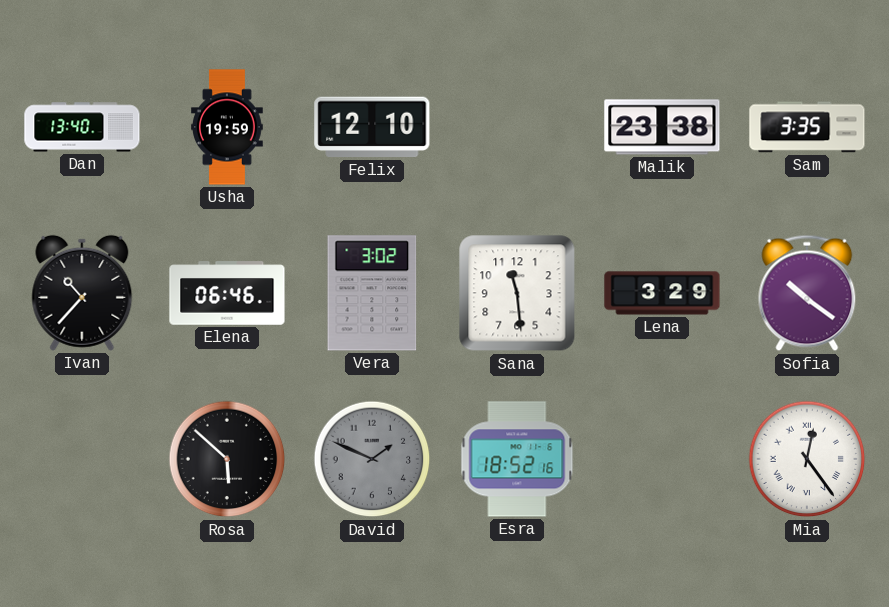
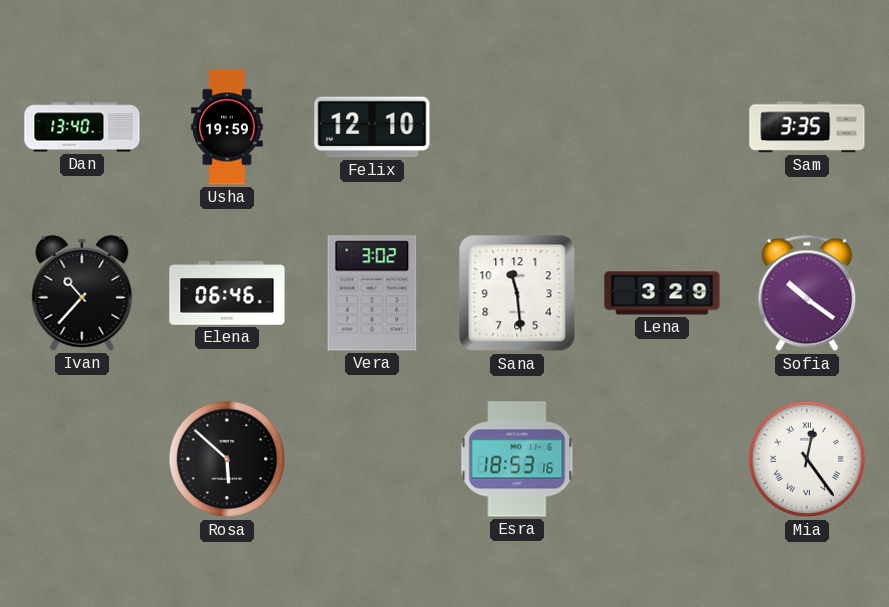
Malik: 23:38 -> none
David: 1:49 -> none
Esra: 18:52 -> 18:53
